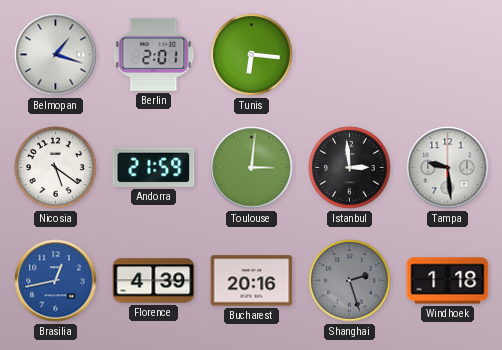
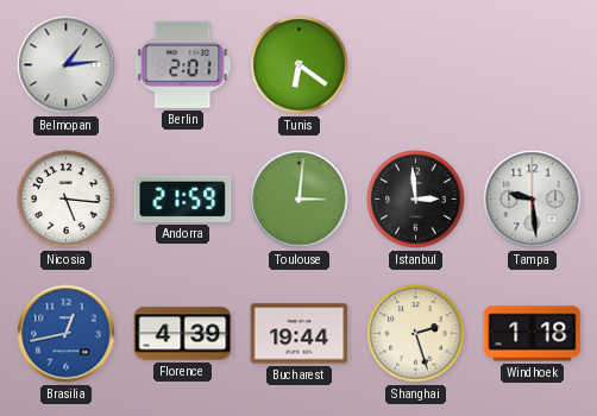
Belmopan: 1:18 -> 1:14
Tunis: 6:16 -> 6:21
Nicosia: 5:21 -> 5:16
Bucharest: 20:16 -> 19:44
Shanghai dial: grey -> cream
